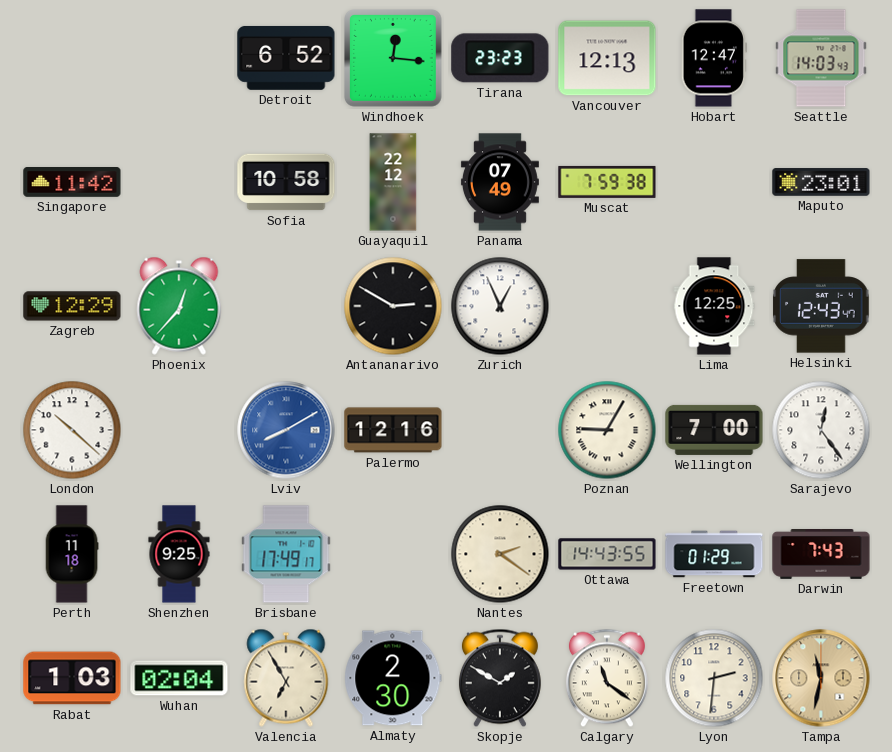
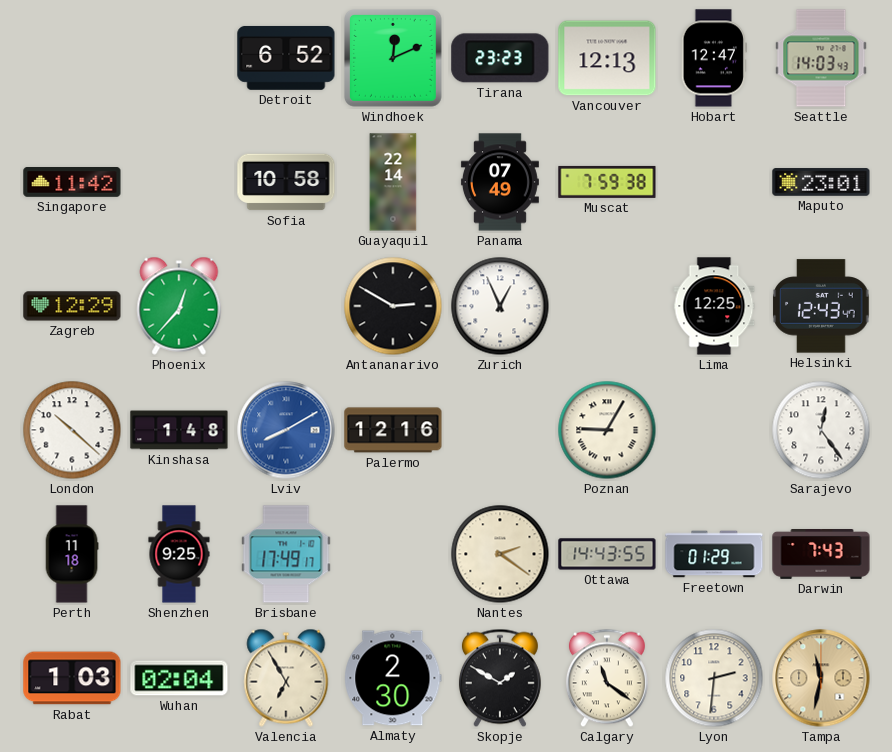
Windhoek: 12:16 -> 12:11
Guayaquil: 22:12 -> 22:14
Kinshasa: none -> 1:48
Wellington: 7:00 -> none
